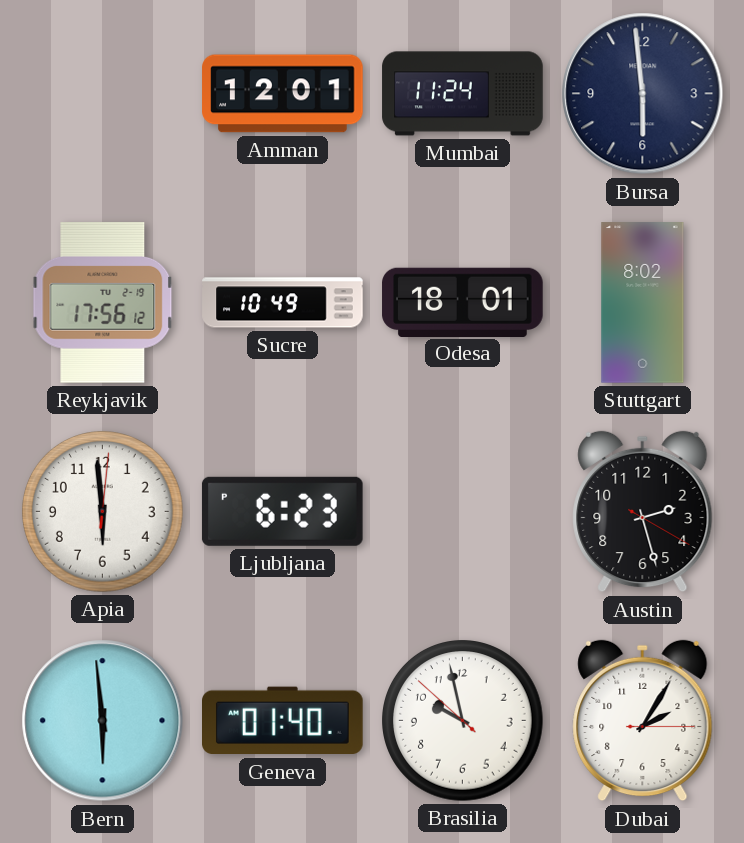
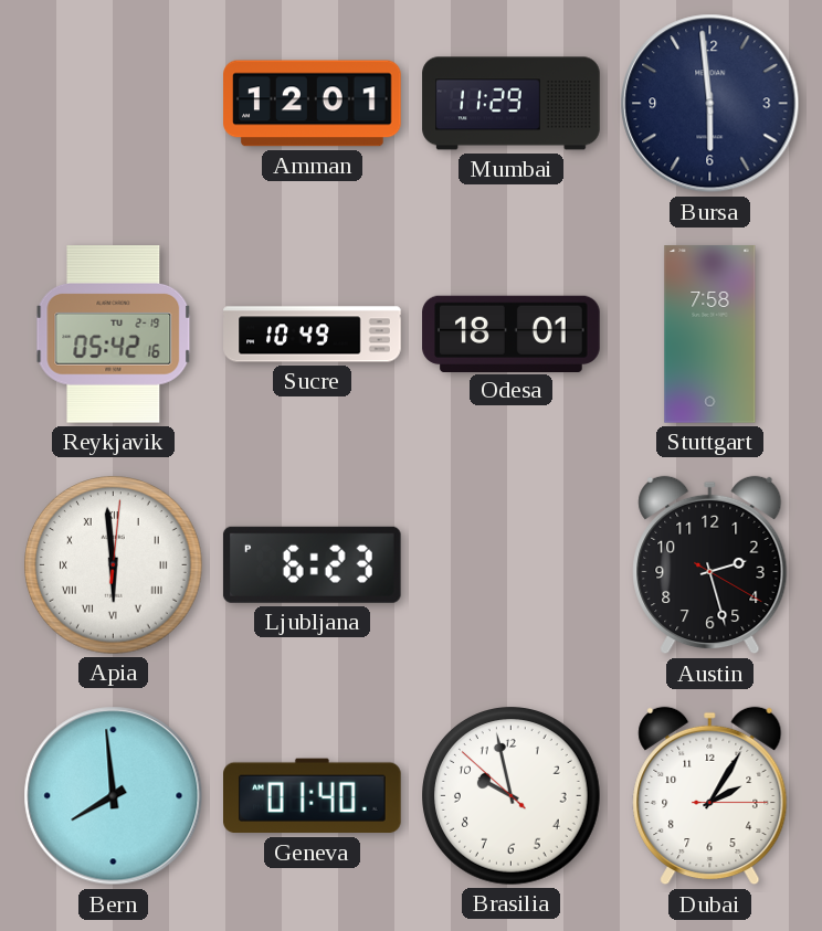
Mumbai: 11:24 -> 11:29
Reykjavik: 17:56 -> 05:42
Stuttgart: 8:02 -> 7:58
Apia numerals: Arabic -> Roman
Bern: 5:59 -> 7:59
